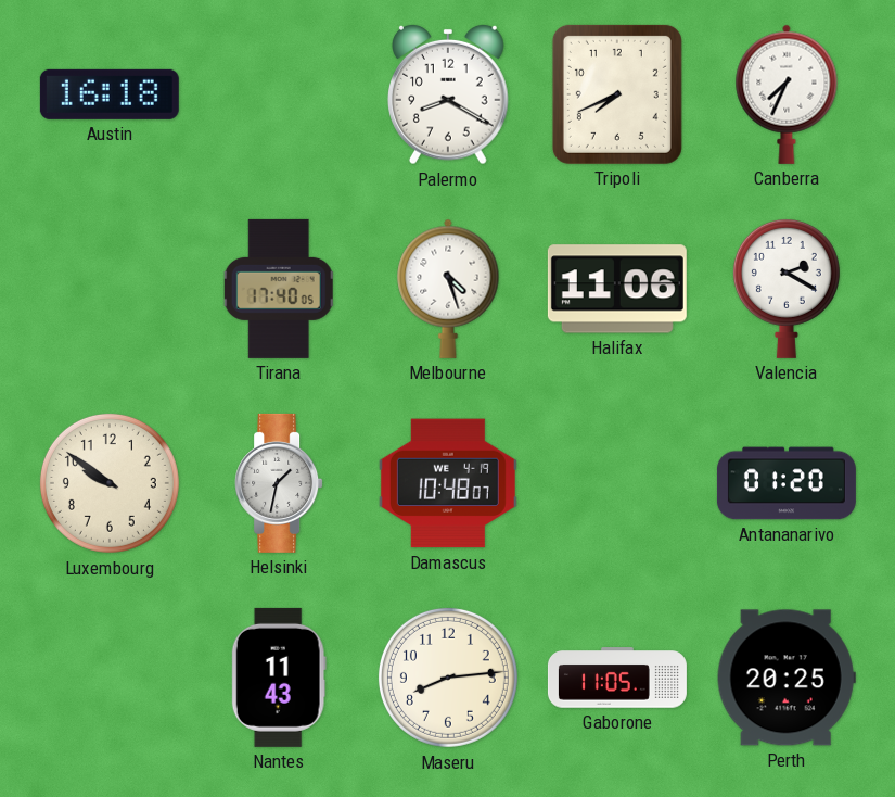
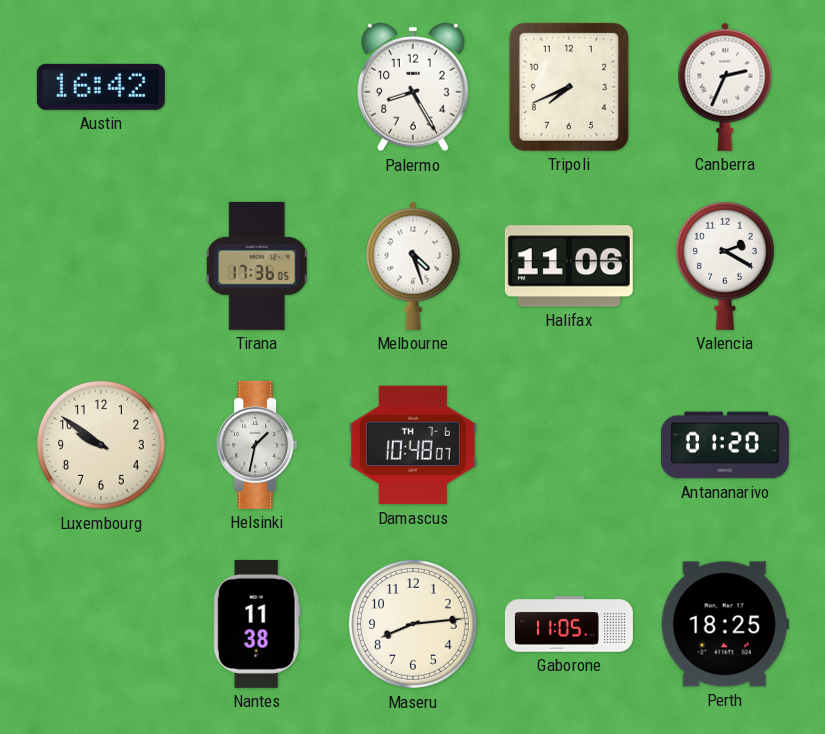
Austin: 16:18 -> 16:42
Palermo: 8:20 -> 8:25
Canberra: 7:34 -> 2:34
Tirana: 17:40 -> 17:36
Damascus date: WE 4-19 -> TH 7-6
Nantes: 11:43 -> 11:38
Perth: 20:25 -> 18:25
